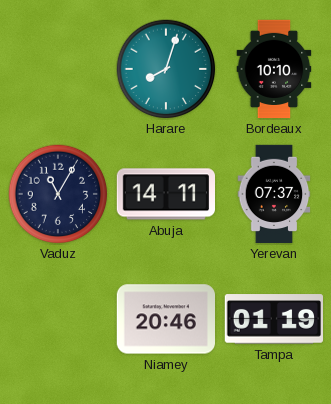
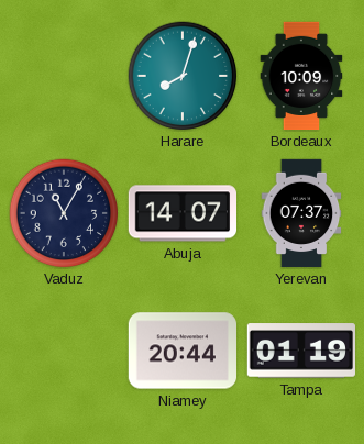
Bordeaux: 10:10 -> 10:09
Abuja: 14:11 -> 14:07
Niamey: 20:46 -> 20:44
